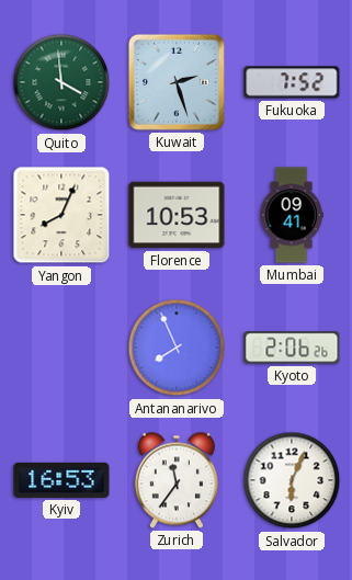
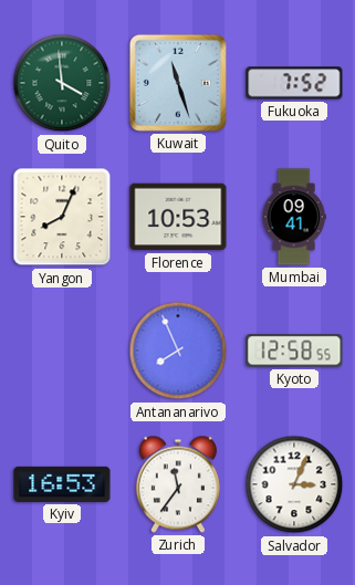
Kuwait: 2:27 -> 11:27
Kyoto: 2:06 -> 12:58
Salvador: 6:04 -> 3:04
